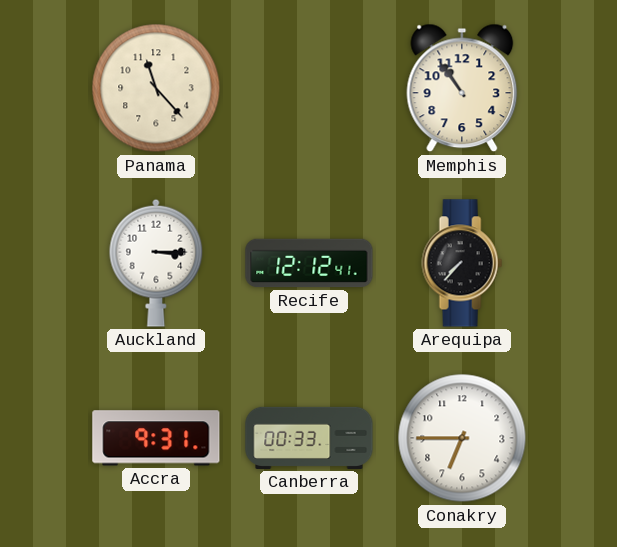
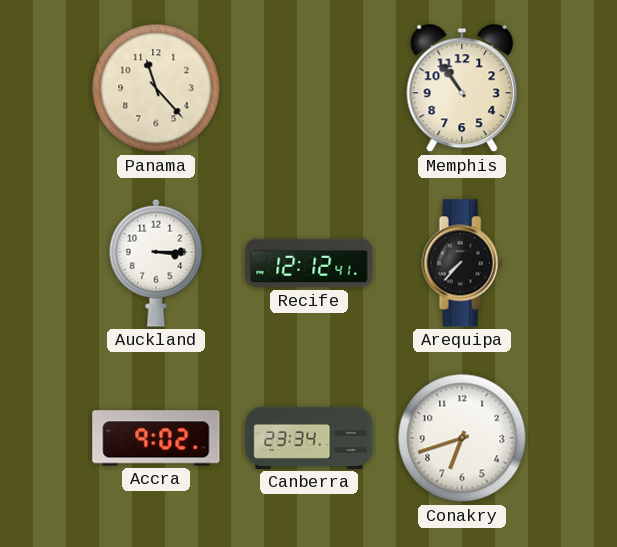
Accra: 9:31 -> 9:02
Canberra: 00:33 -> 23:34
Conakry: 6:45 -> 6:42
